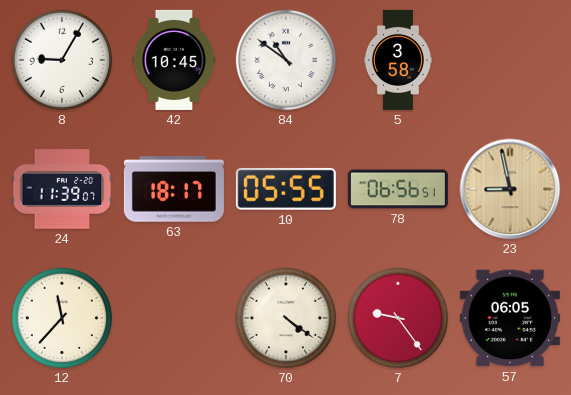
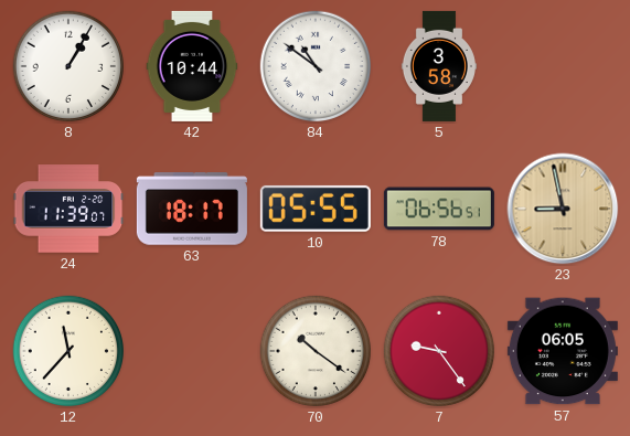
8: 9:05 -> 1:05
42: 10:45 -> 10:44
70: 4:21 -> 10:21
